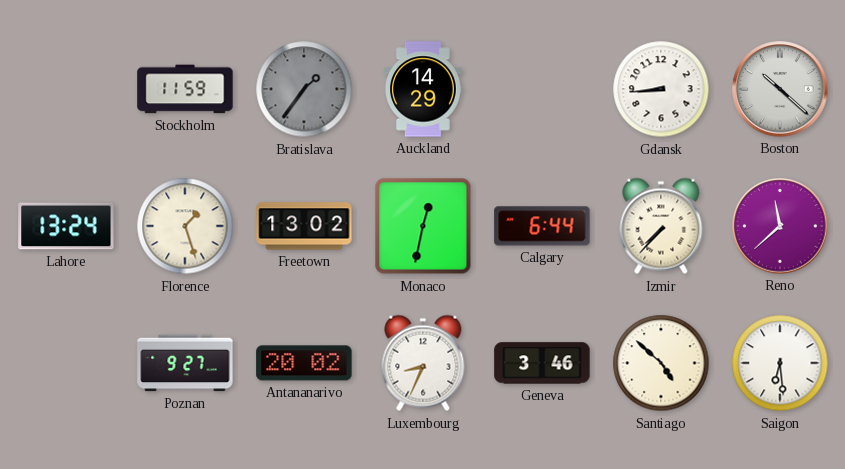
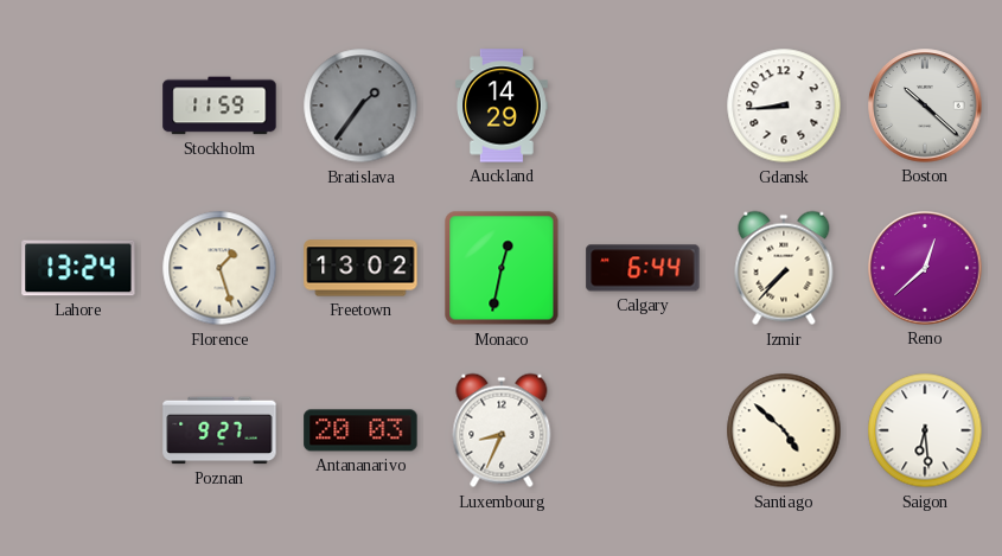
Reno: 11:38 -> 12:38
Antananarivo: 20:02 -> 20:03
Geneva: 3:46 -> none
